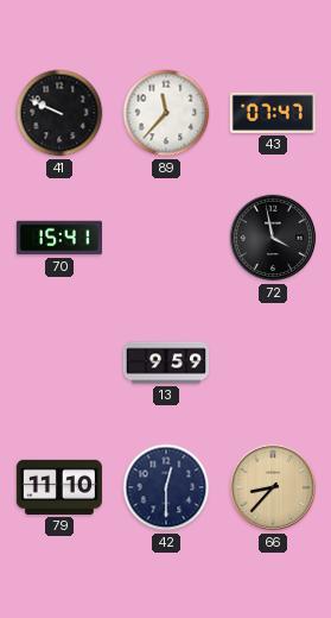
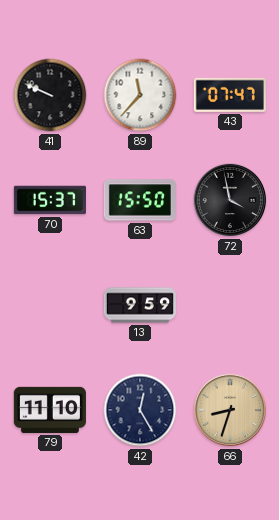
70: 15:41 -> 15:37
63: none -> 15:50
42: 12:30 -> 12:25
66: 8:37 -> 8:33
